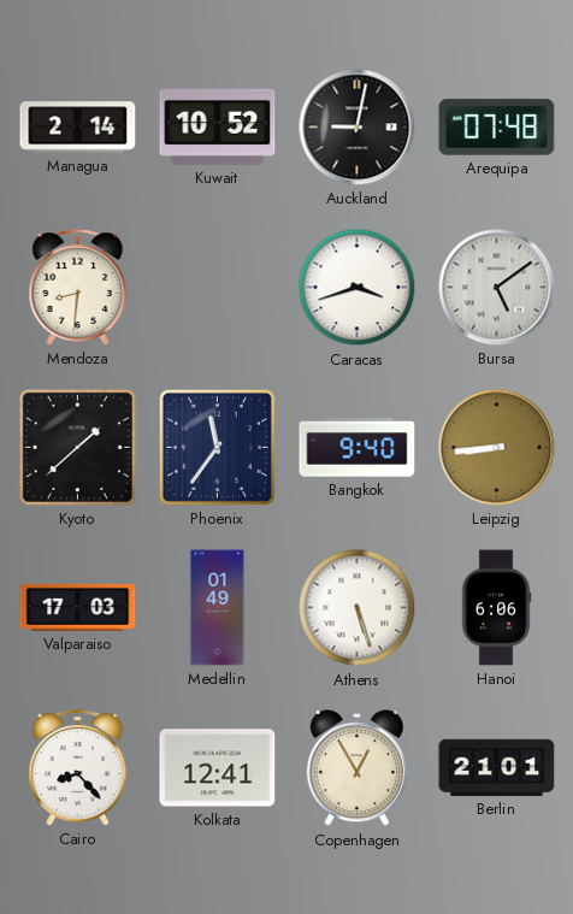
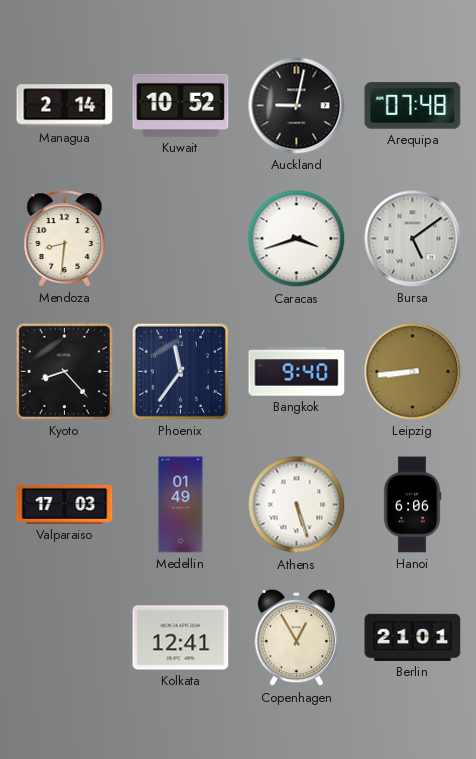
Kyoto: 1:38 -> 8:23
Cairo: 8:23 -> none
